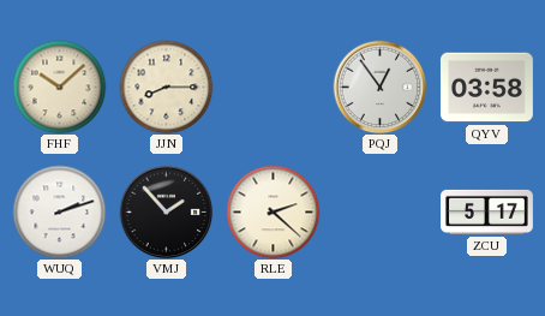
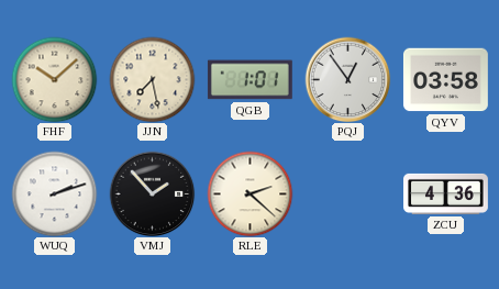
JJN: 8:15 -> 7:28
QGB: none -> 1:01
ZCU: 5:17 -> 4:36
